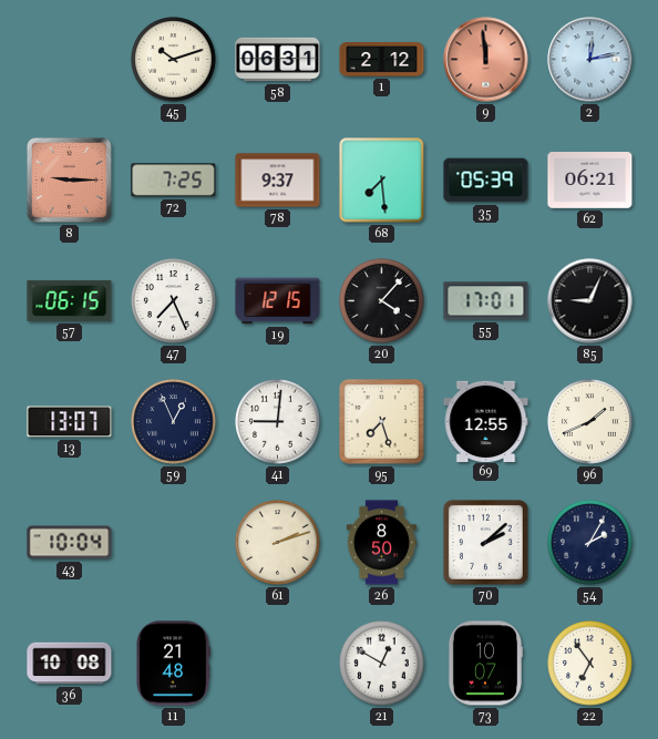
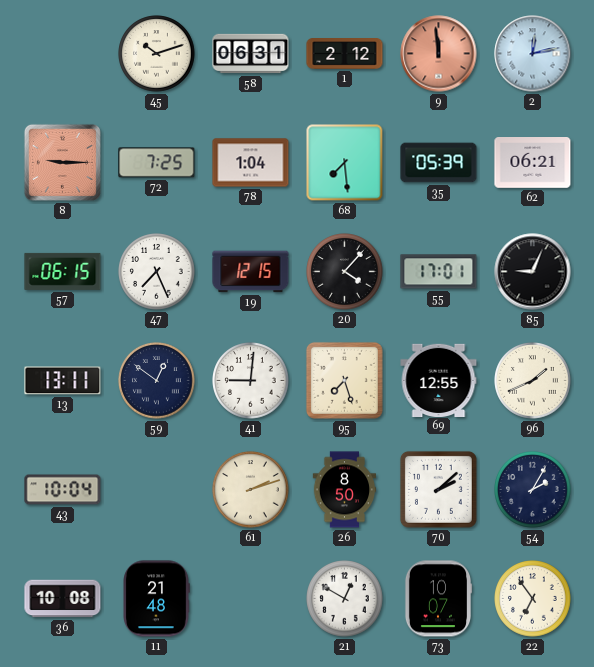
78: 9:37 -> 1:04
13: 13:07 -> 13:11
59: 12:56 -> 12:51
